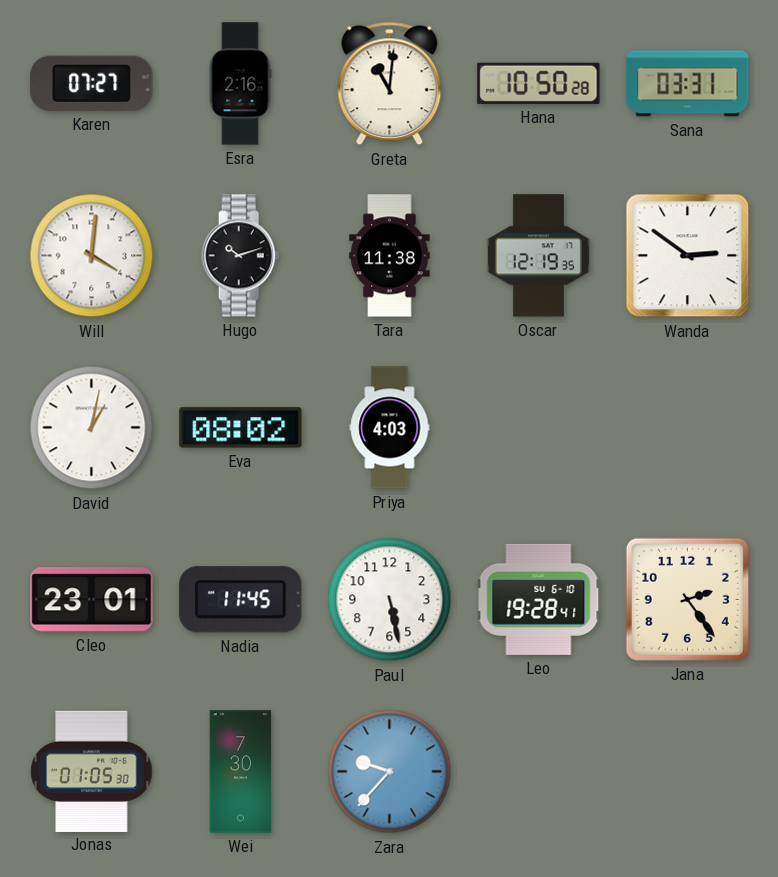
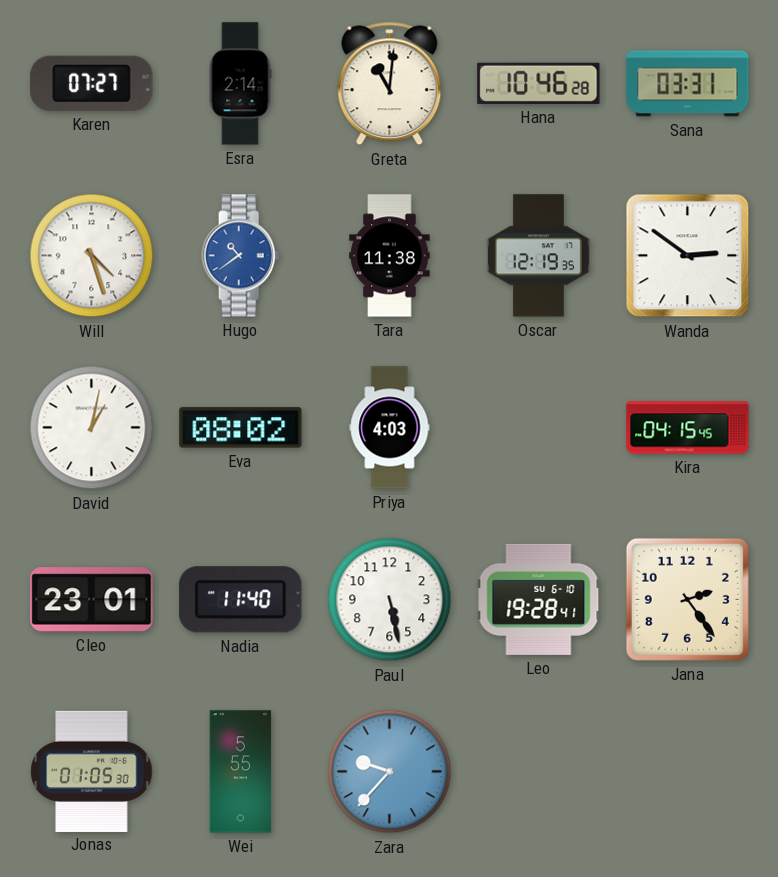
Esra: 2:16 -> 2:14
Hana: 10:50 -> 10:46
Will: 4:01 -> 4:27
Hugo: 10:12 -> 10:39
Hugo dial: black -> blue
Kira: none -> 04:15
Nadia: 11:45 -> 11:40
Wei: 7:30 -> 5:55
